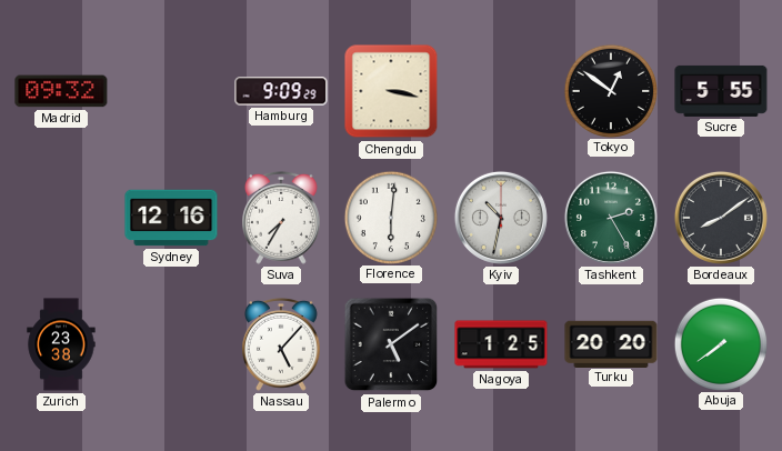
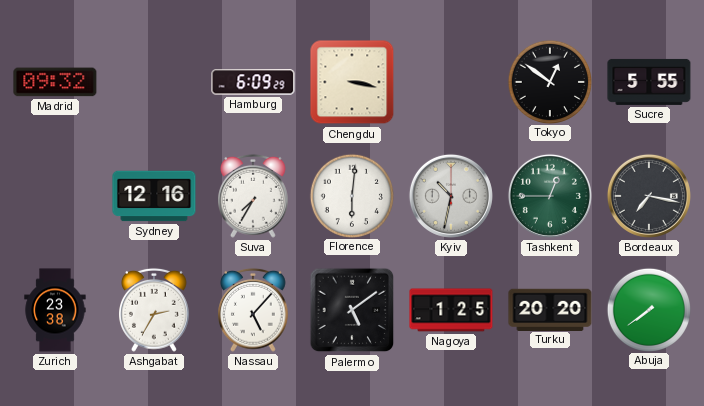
Hamburg: 9:09 -> 6:09
Tashkent: 2:25 -> 12:45
Bordeaux: 8:09 -> 7:17
Ashgabat: none -> 2:35
